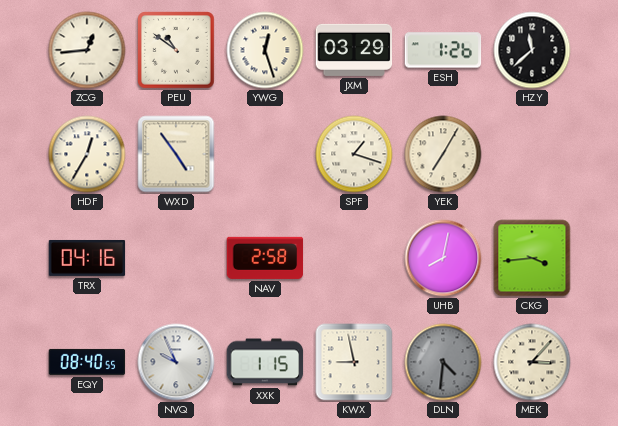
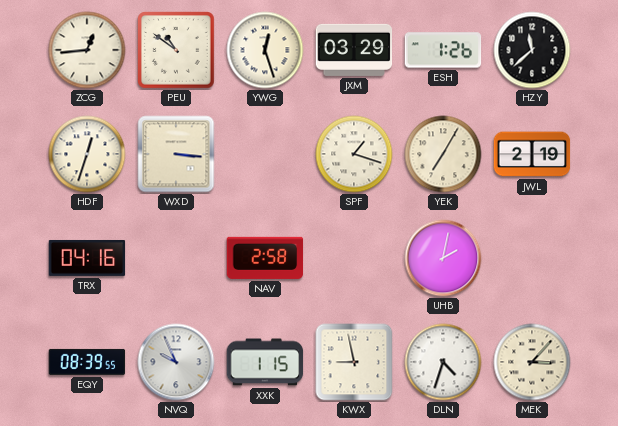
HDF: 12:35 -> 12:33
WXD: 4:54 -> 3:16
JWL: none -> 2:19
UHB: 8:02 -> 2:02
CKG: 3:44 -> none
EQY: 08:40 -> 08:39
DLN: 4:31 -> 4:33
DLN dial: grey -> white
